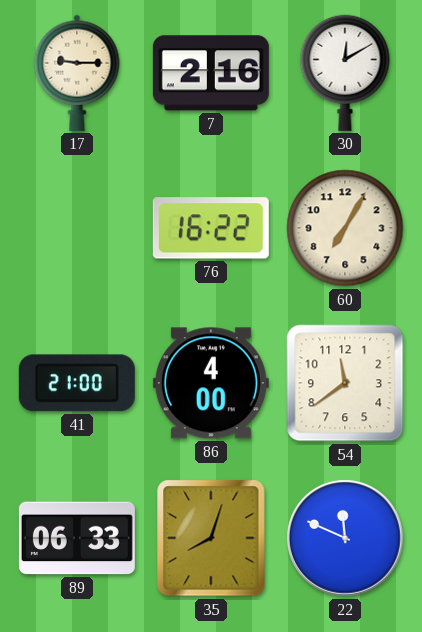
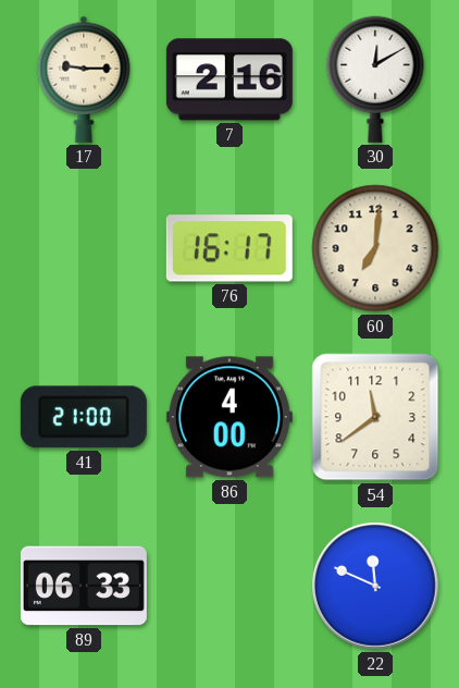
76: 16:22 -> 16:17
60: 7:05 -> 7:01
35: 8:03 -> none
